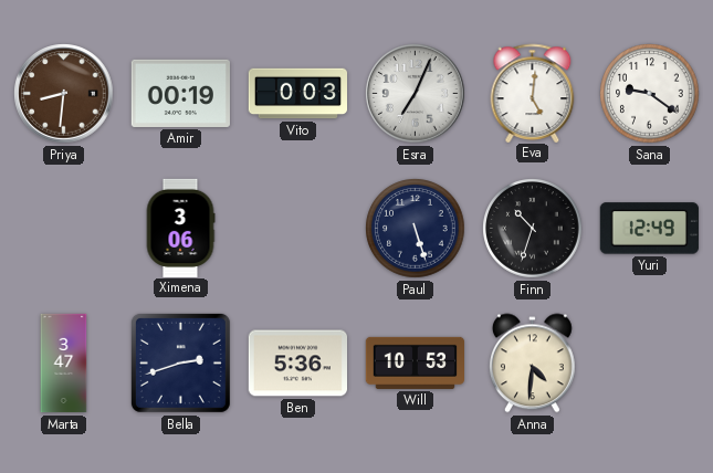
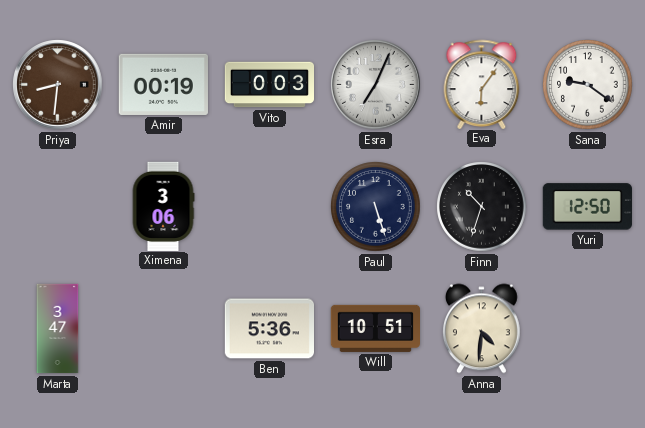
Eva: 5:01 -> 6:06
Yuri: 12:49 -> 12:50
Bella: 2:42 -> none
Will: 10:53 -> 10:51
